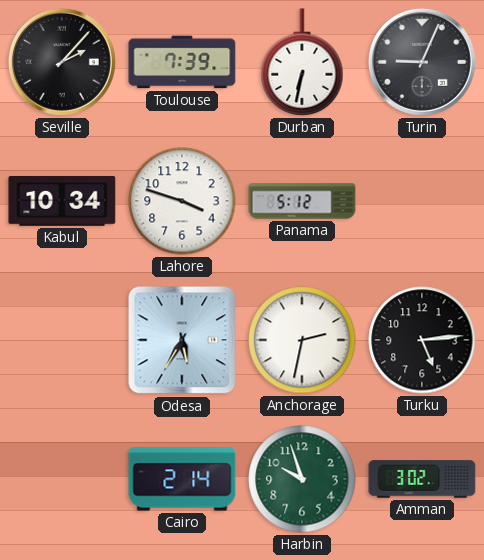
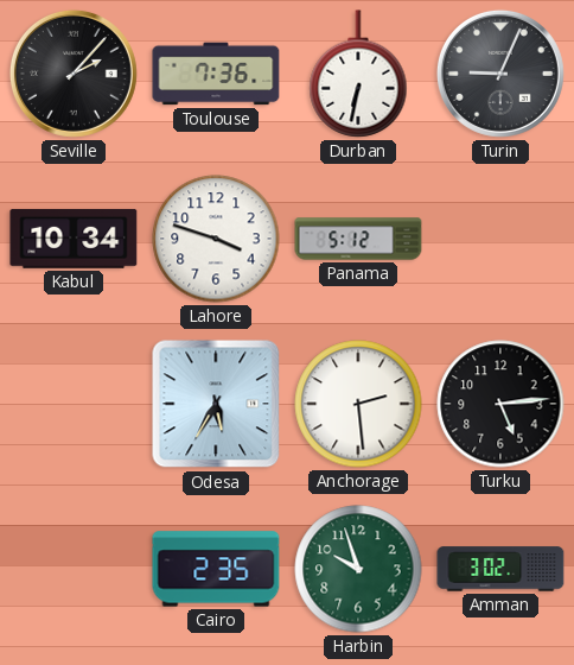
Toulouse: 7:39 -> 7:36
Anchorage: 2:32 -> 2:29
Cairo: 2:14 -> 2:35
